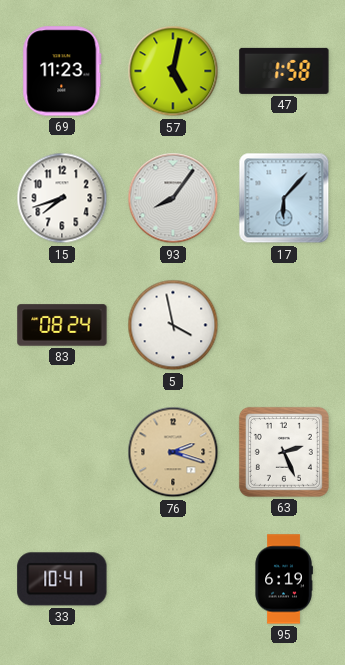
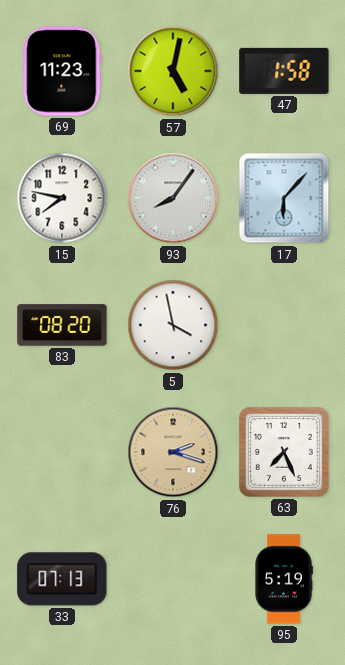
15: 7:42 -> 7:47
83: 08:24 -> 08:20
63: 2:26 -> 7:26
33: 10:41 -> 07:13
95: 6:19 -> 5:19
